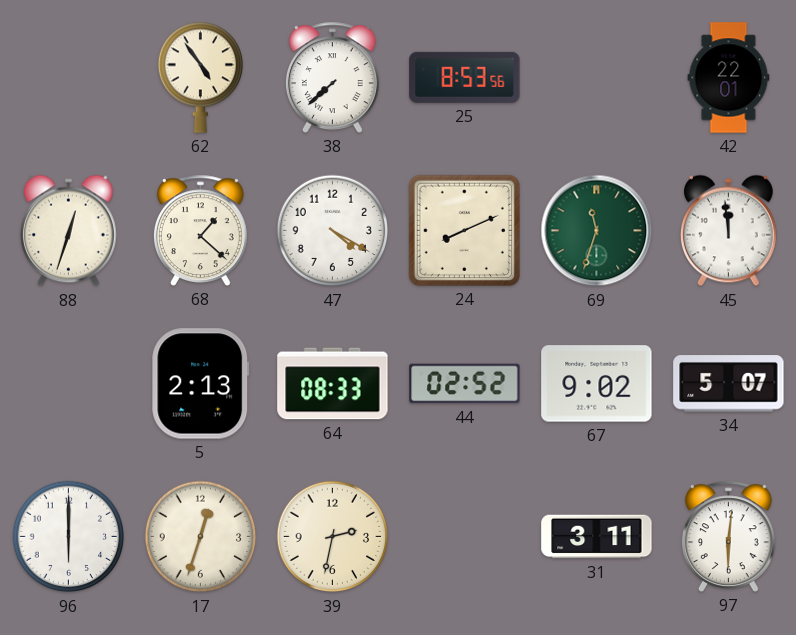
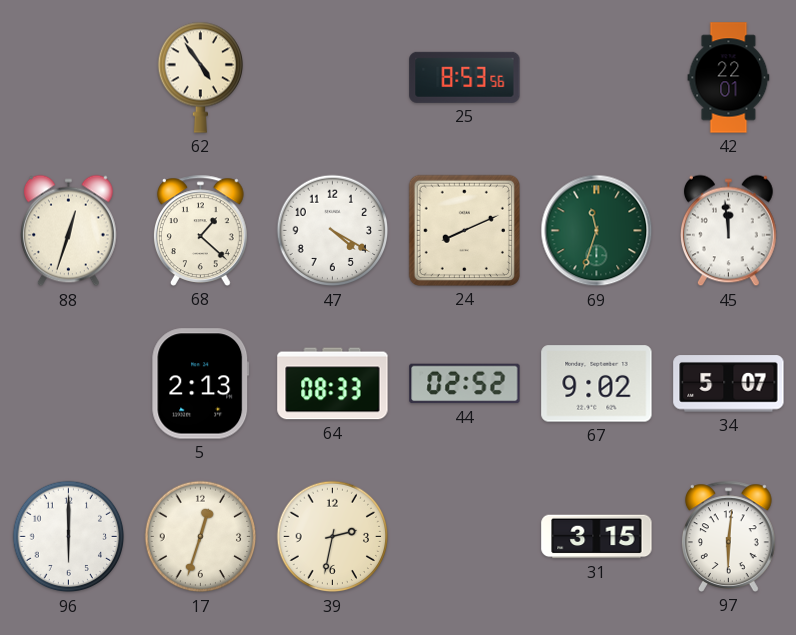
38: 7:38 -> none
31: 3:11 -> 3:15
